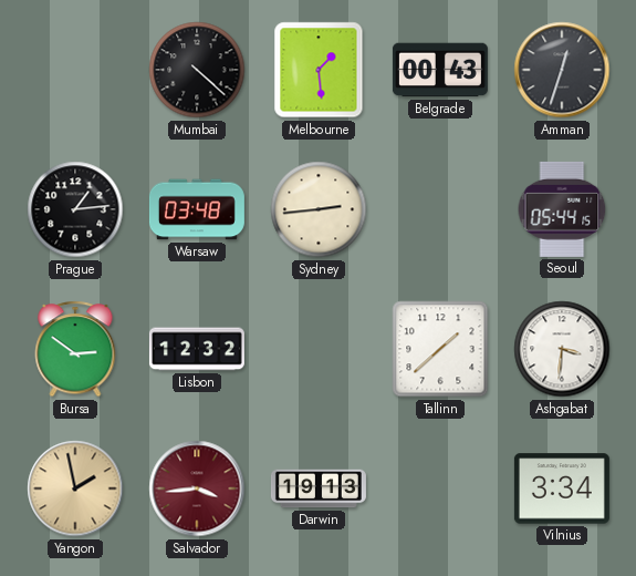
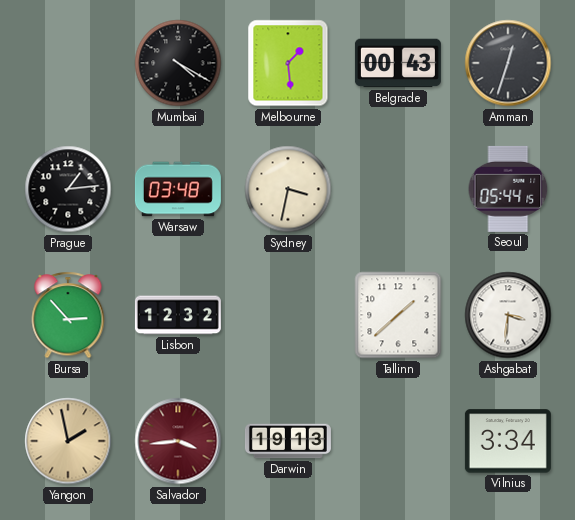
Mumbai: 4:22 -> 4:20
Sydney: 2:44 -> 3:32
Bursa: 2:51 -> 2:53
